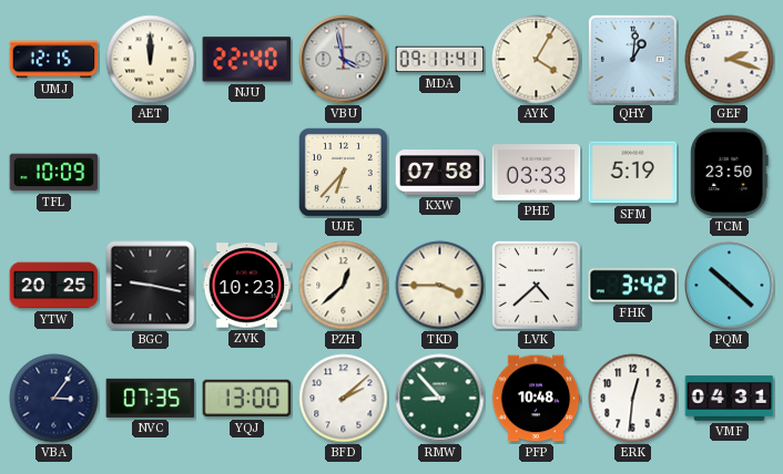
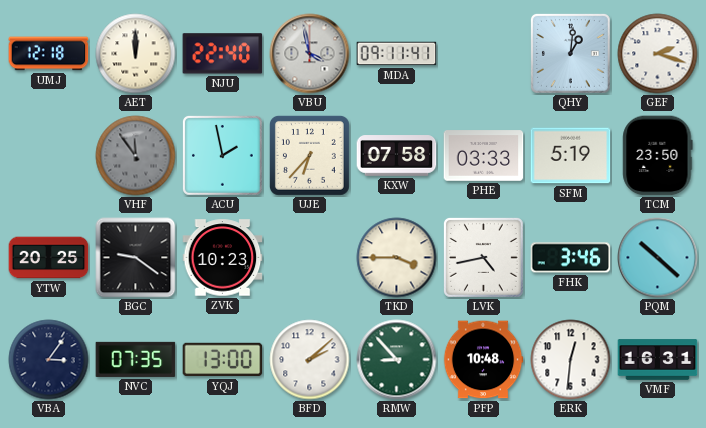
UMJ: 12:15 -> 12:18
AYK: 4:05 -> none
TFL: 10:09 -> none
VHF: none -> 11:54
ACU: none -> 1:58
BGC: 9:17 -> 9:21
PZH: 12:38 -> none
LVK: 4:38 -> 4:43
FHK: 3:42 -> 3:46
VMF: 04:31 -> 16:31
